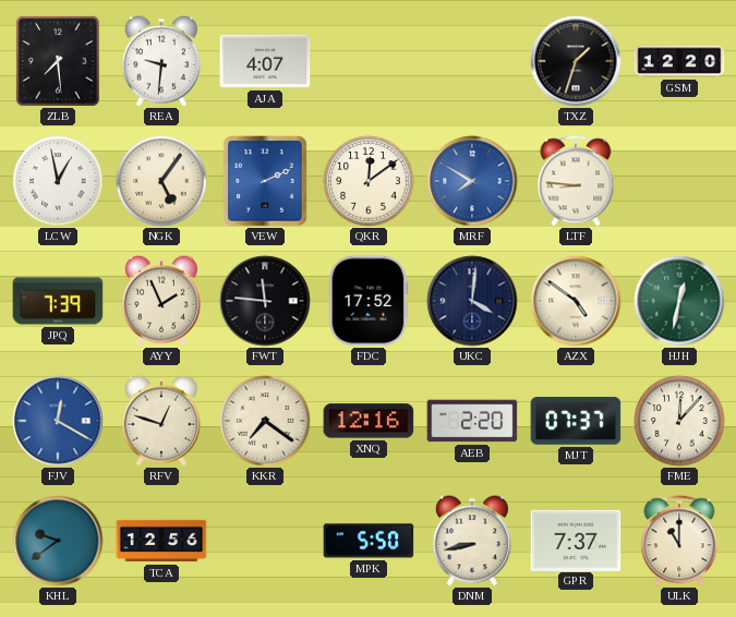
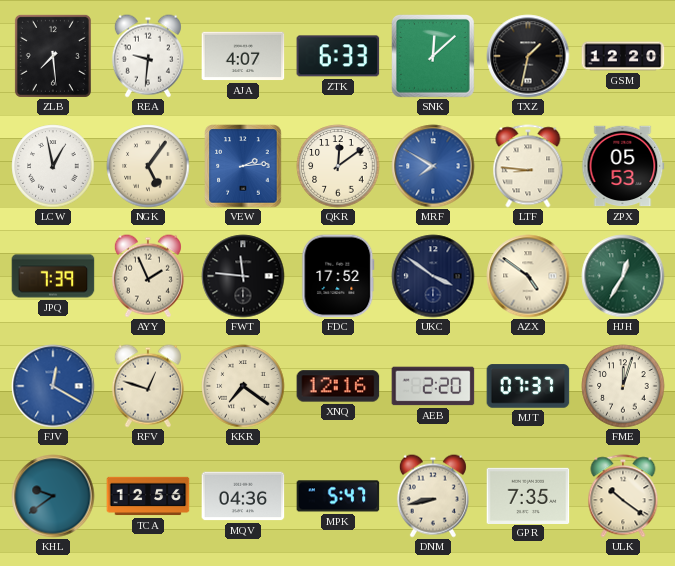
ZTK: none -> 6:33
SNK: none -> 12:08
TXZ: 1:33 -> 1:32
VEW: 2:11 -> 2:14
ZPX: none -> 05:53
UKC: 4:01 -> 3:51
HJH: 12:32 -> 12:35
FME: 12:07 -> 12:03
MQV: none -> 04:36
MPK: 5:50 -> 5:47
GPR: 7:37 -> 7:35
ULK: 11:00 -> 10:21
